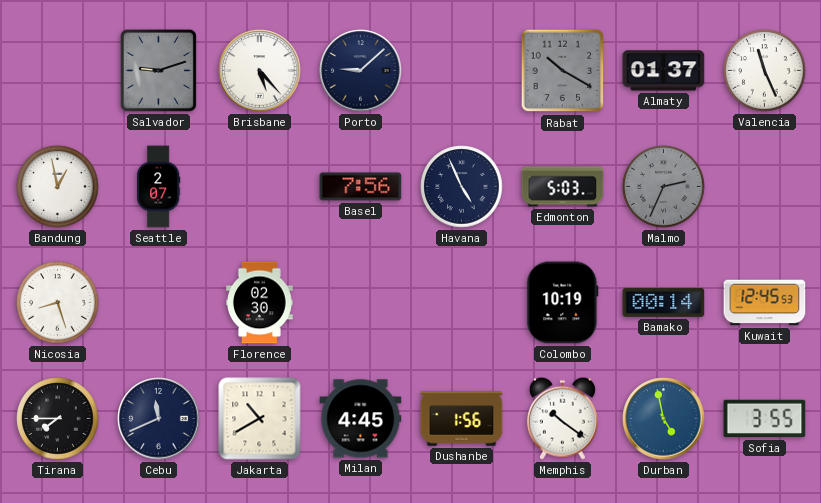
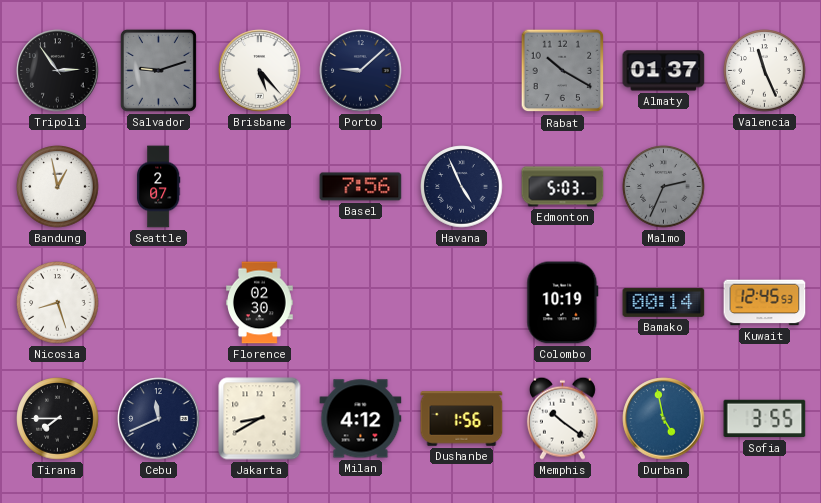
Tripoli: none -> 2:54
Jakarta: 10:40 -> 8:40
Milan: 4:45 -> 4:12
